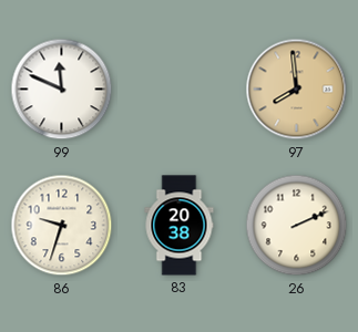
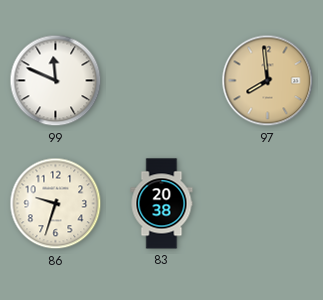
26: 2:11 -> none
